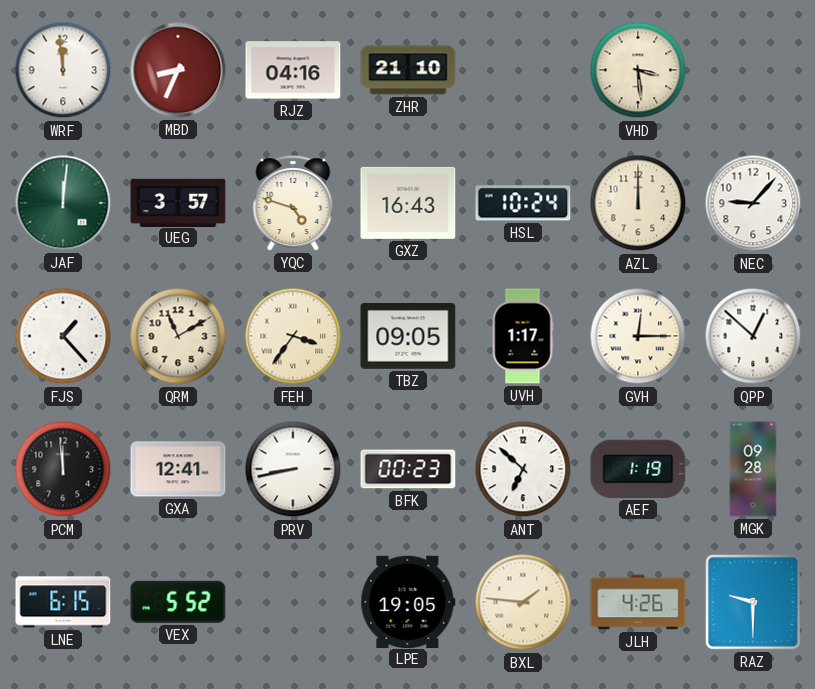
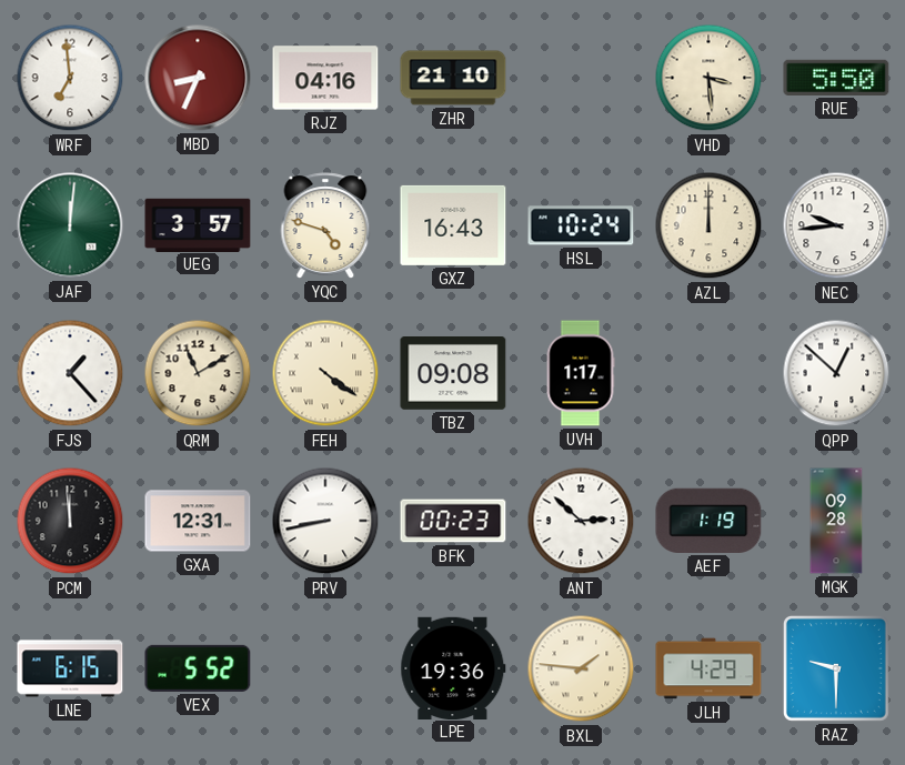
WRF: 11:59 -> 6:59
RUE: none -> 5:50
NEC: 9:07 -> 9:44
FEH: 3:36 -> 4:21
TBZ: 09:05 -> 09:08
GVH: 12:15 -> none
GXA: 12:41 -> 12:31
ANT: 6:52 -> 2:52
LPE: 19:05 -> 19:36
JLH: 4:26 -> 4:29
